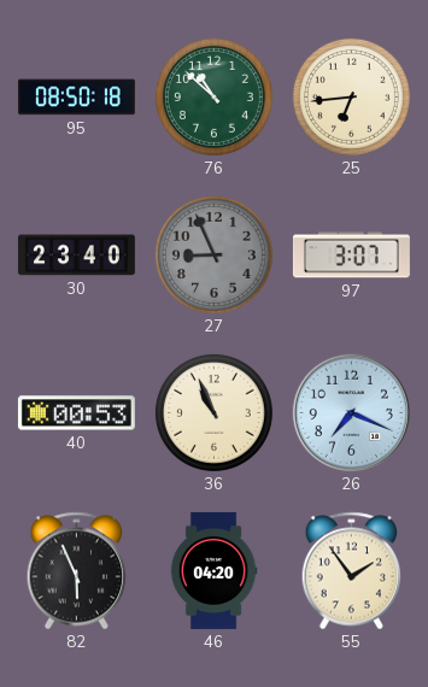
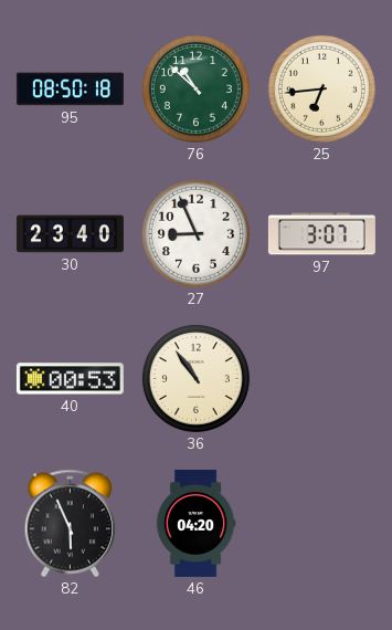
27 dial: grey -> white
36: 10:56 -> 10:54
26: 7:19 -> none
55: 1:54 -> none
